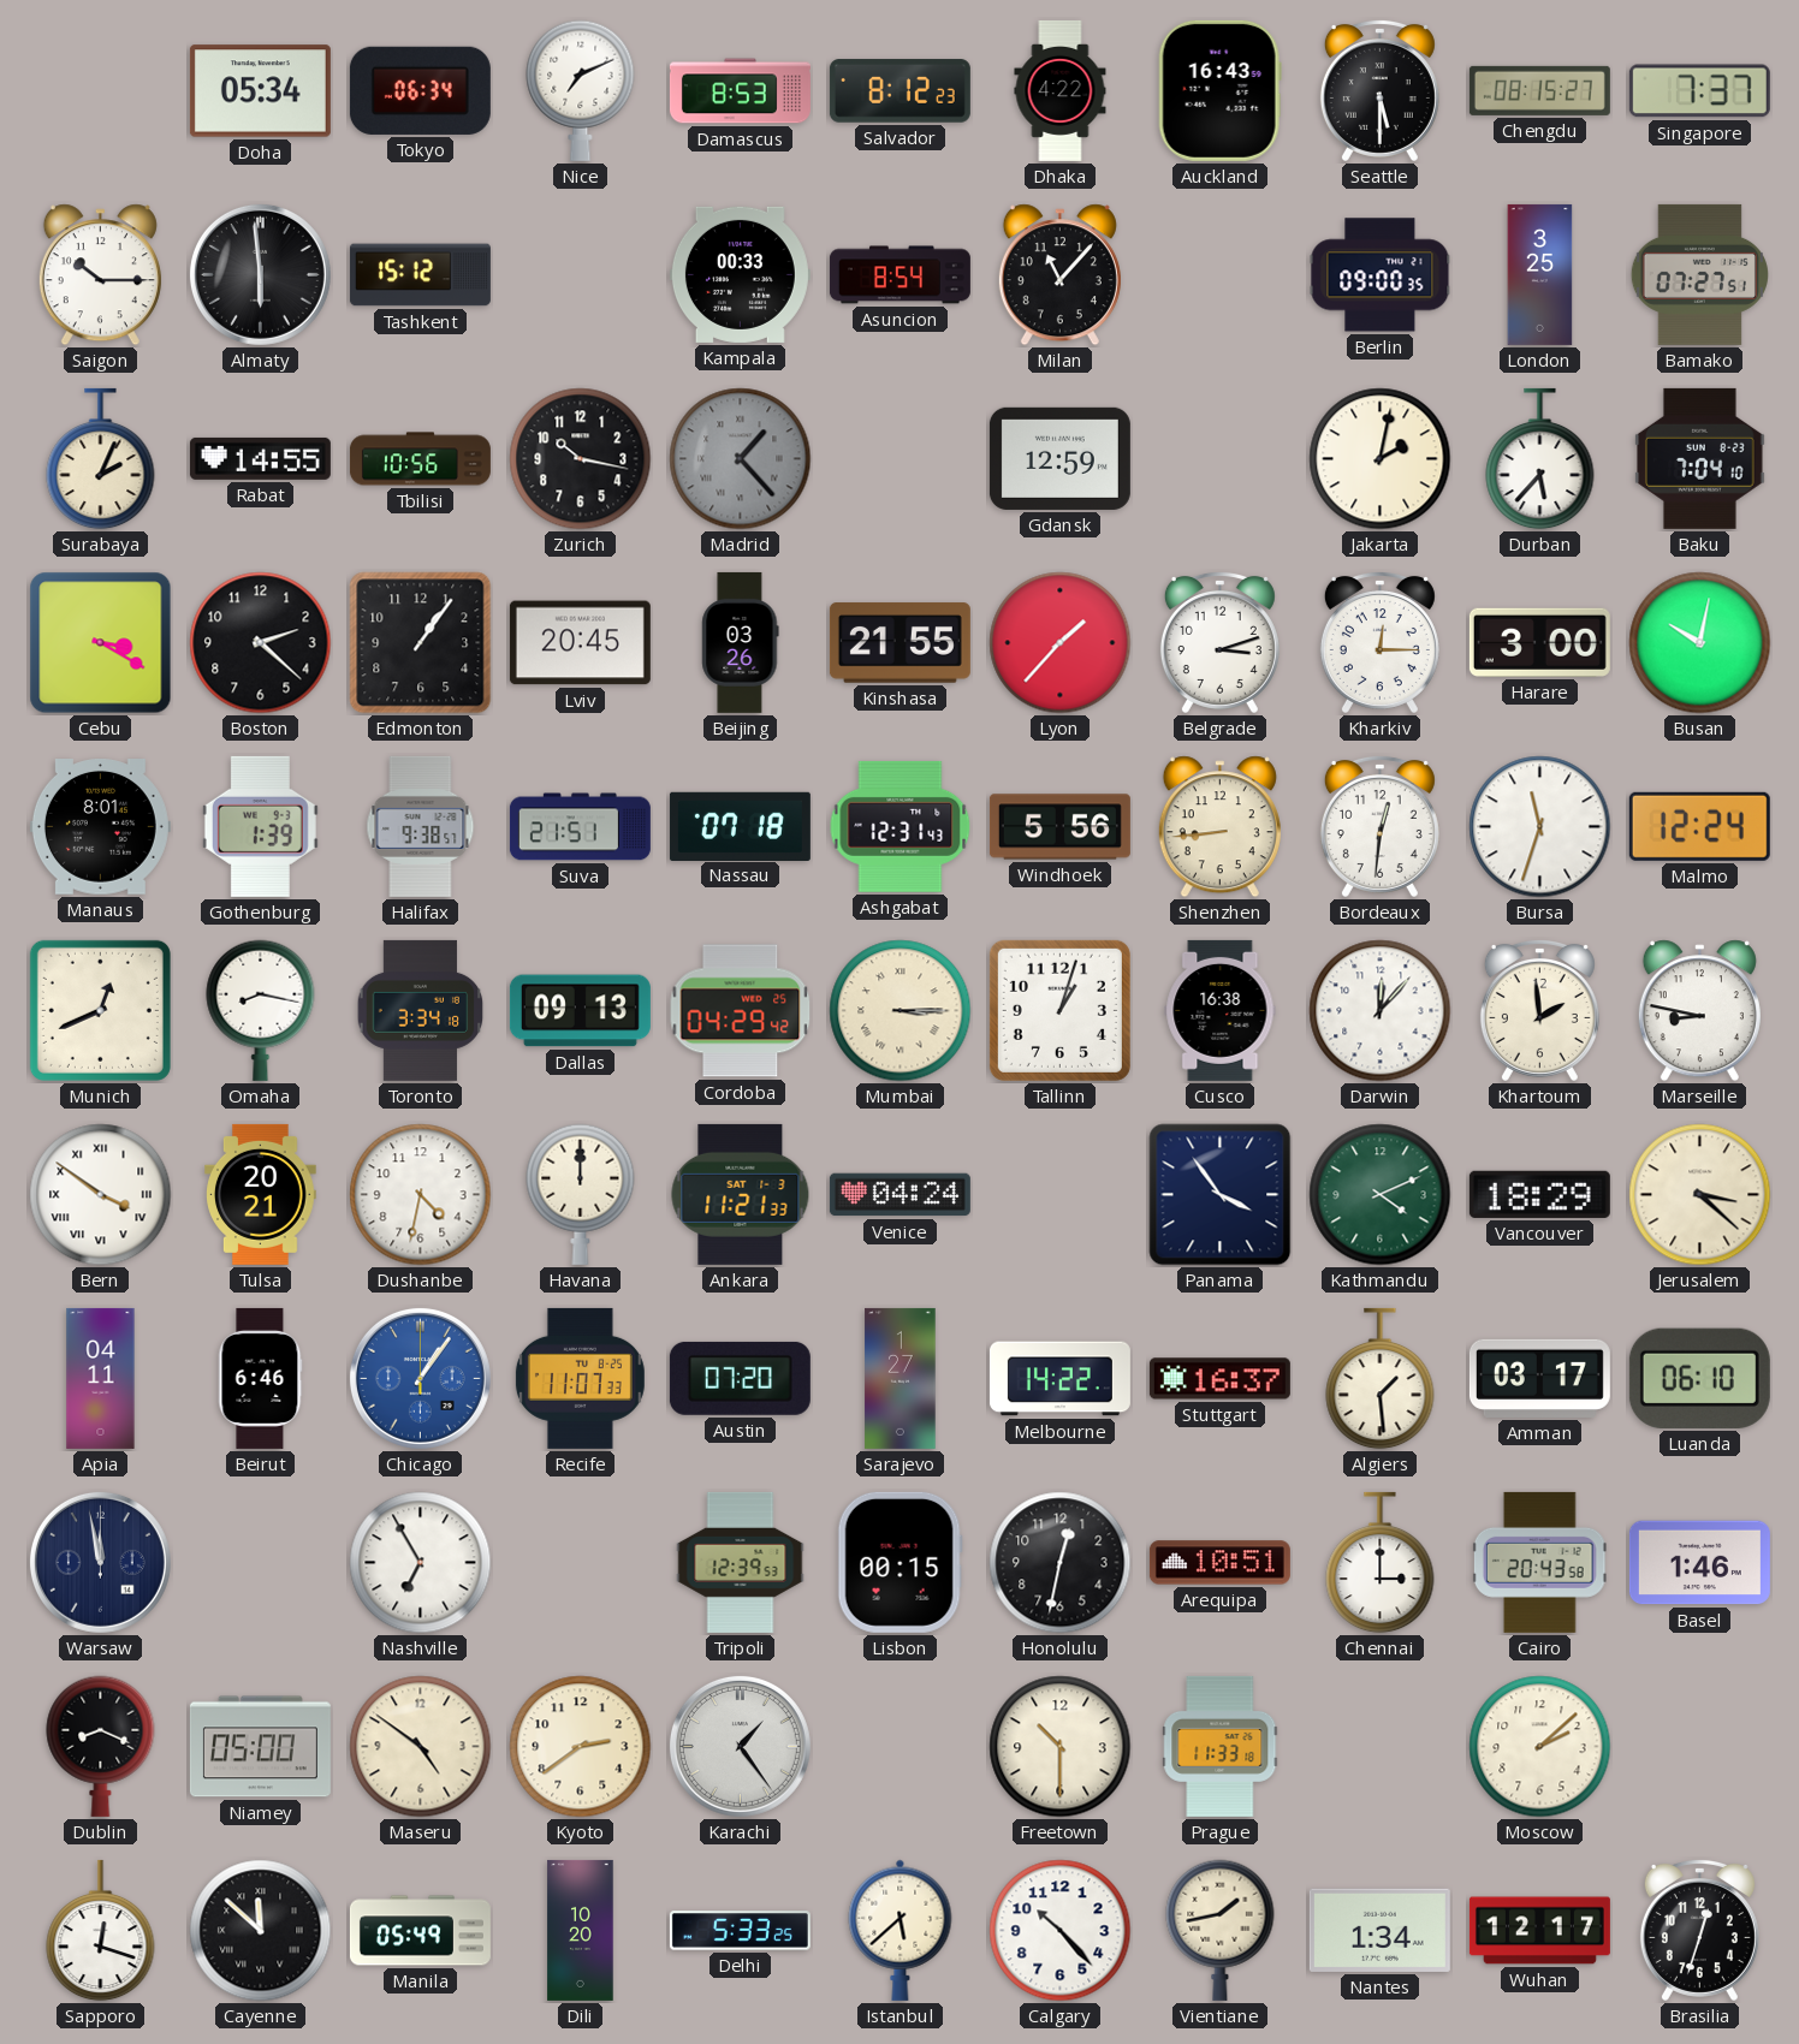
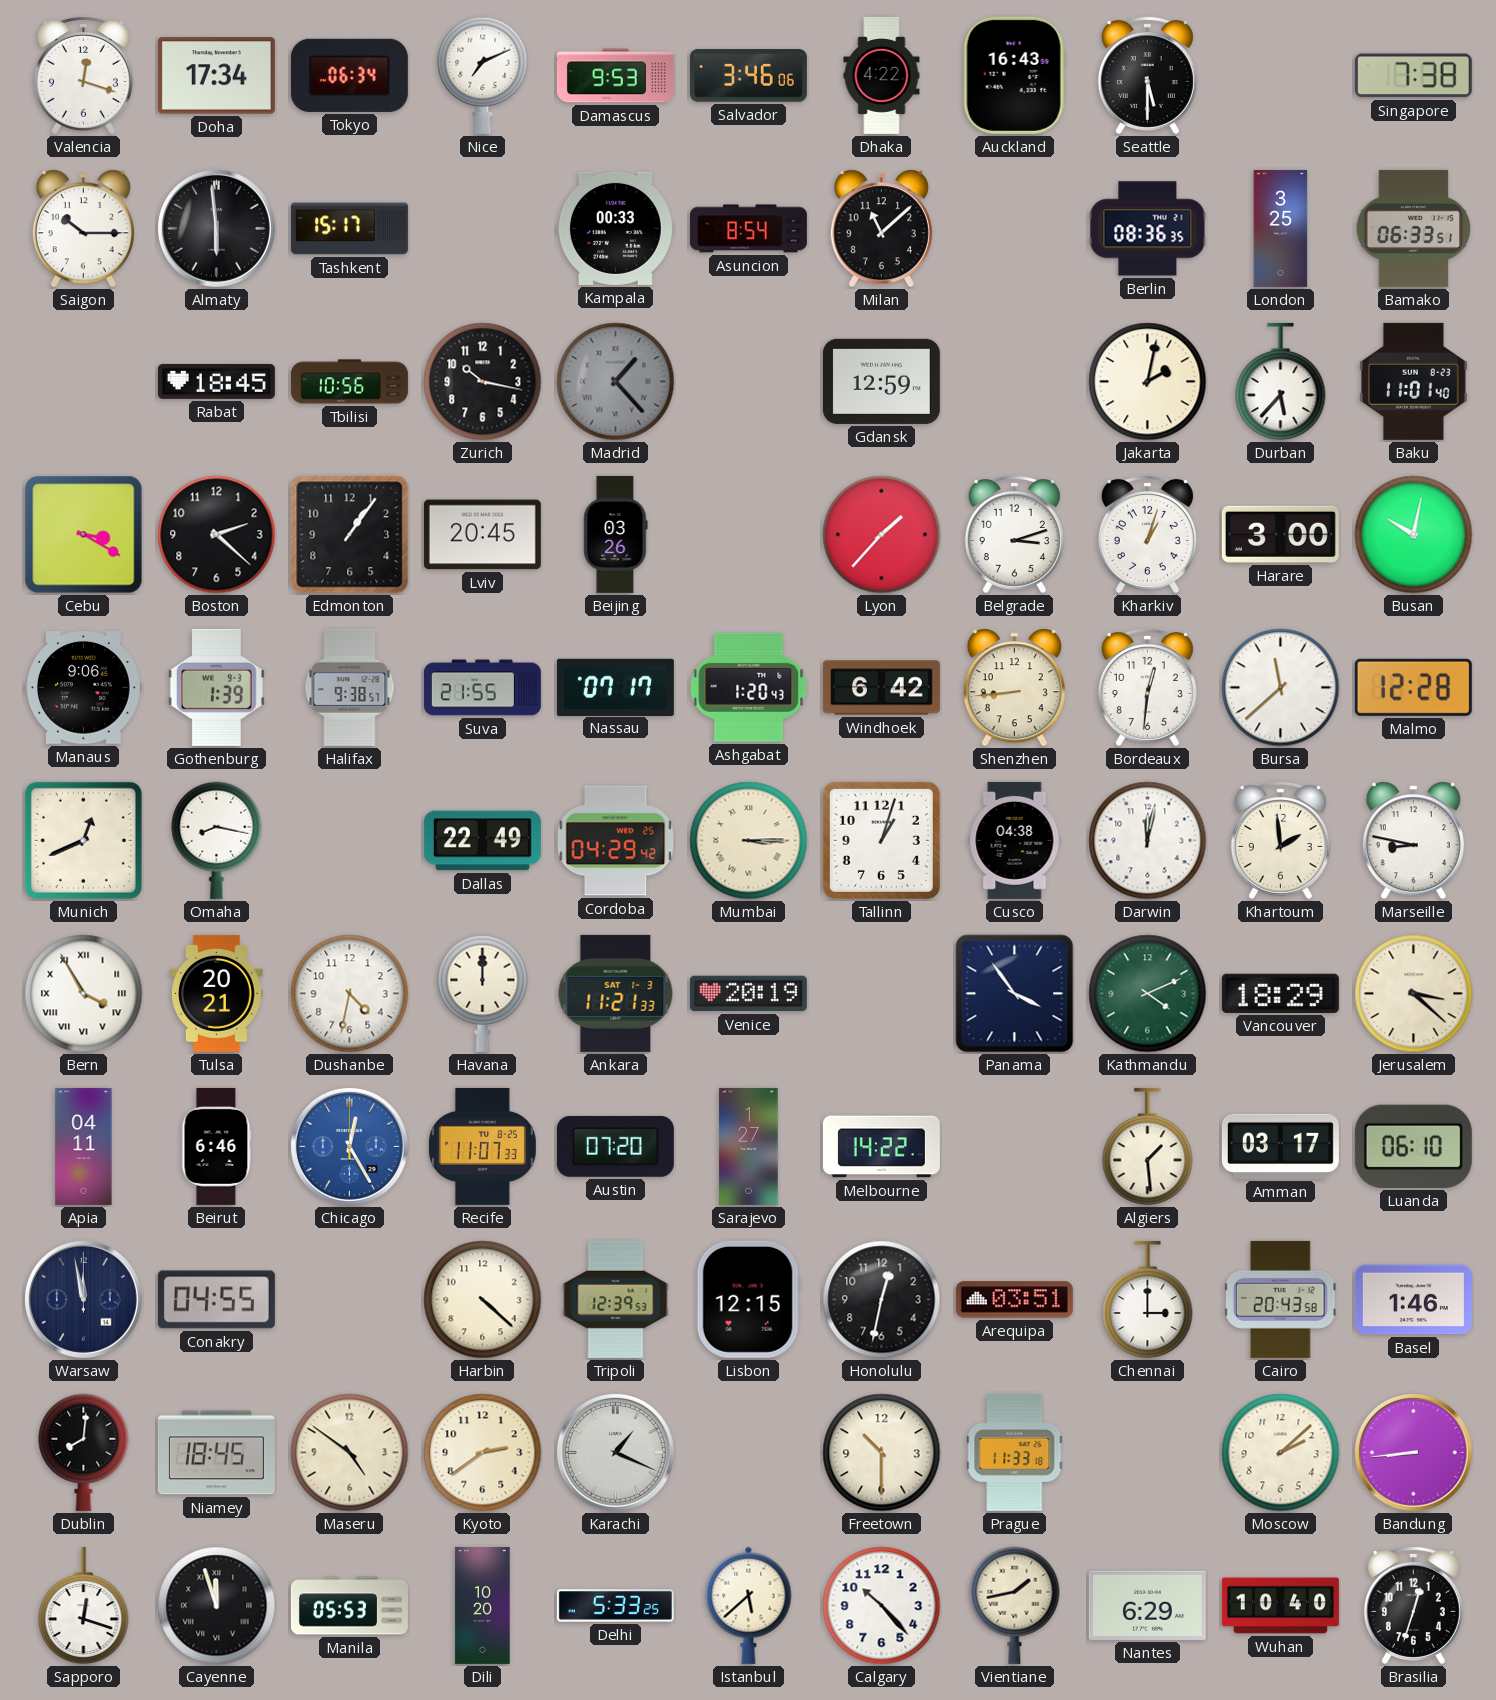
Valencia: none -> 12:18
Doha: 05:34 -> 17:34
Damascus: 8:53 -> 9:53
Salvador: 8:12 -> 3:46
Chengdu: 08:15 -> none
Singapore: 7:37 -> 7:38
Tashkent: 15:12 -> 15:17
Milan: 11:07 -> 11:08
Berlin: 09:00 -> 08:36
Bamako: 07:27 -> 06:33
Surabaya: 2:04 -> none
Rabat: 14:55 -> 18:45
Baku: 7:04 -> 11:01
Kinshasa: 21:55 -> none
Kharkiv: 12:15 -> 1:03
Manaus: 8:01 -> 9:06
Suva: 21:51 -> 21:55
Nassau: 07:18 -> 07:17
Ashgabat: 12:31 -> 1:20
Windhoek: 5:56 -> 6:42
Bursa: 11:33 -> 11:38
Malmo: 12:24 -> 12:28
Toronto: 3:34 -> none
Dallas: 09:13 -> 22:49
Cusco: 16:38 -> 04:38
Darwin: 12:07 -> 12:02
Bern: 3:51 -> 3:55
Venice: 04:24 -> 20:19
Chicago: 1:06 -> 12:25
Stuttgart: 16:37 -> none
Conakry: none -> 04:55
Nashville: 6:55 -> none
Harbin: none -> 4:22
Lisbon: 00:15 -> 12:15
Arequipa: 10:51 -> 03:51
Dublin: 8:19 -> 8:01
Niamey: 05:00 -> 18:45
Karachi: 1:24 -> 1:19
Bandung: none -> 8:44
Cayenne: 11:52 -> 11:57
Manila: 05:49 -> 05:53
Nantes: 1:34 -> 6:29
Wuhan: 12:17 -> 10:40
